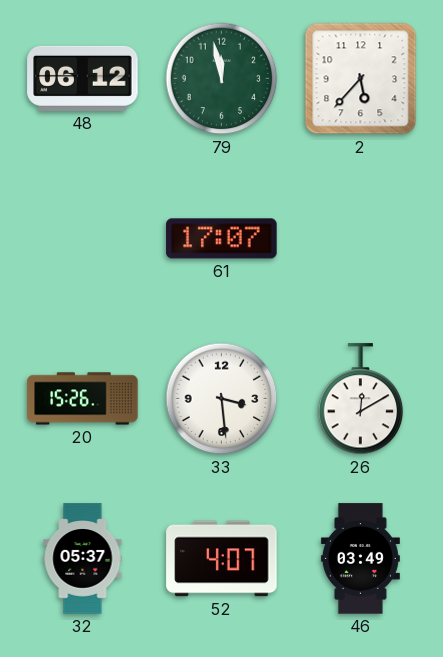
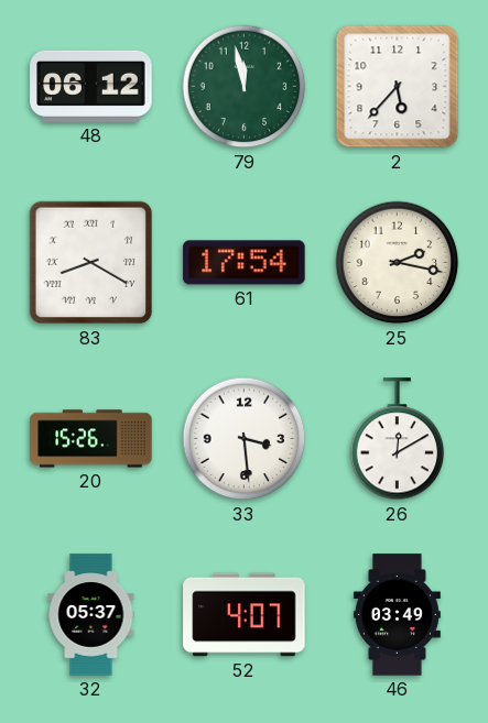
83: none -> 8:20
61: 17:07 -> 17:54
25: none -> 2:17
